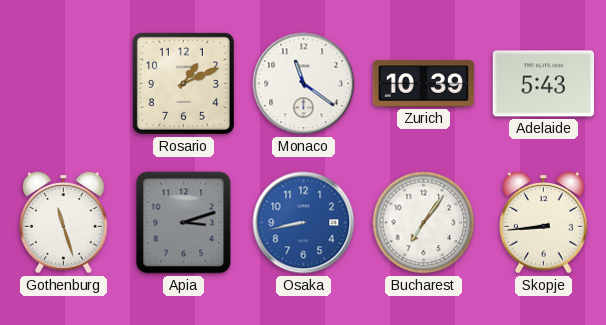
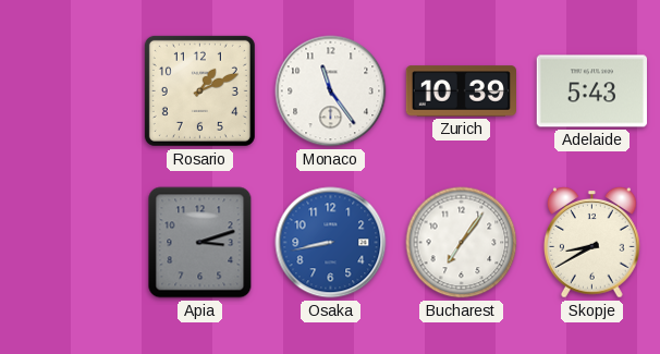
Monaco: 11:21 -> 11:24
Gothenburg: 11:27 -> none
Skopje: 8:44 -> 8:40
